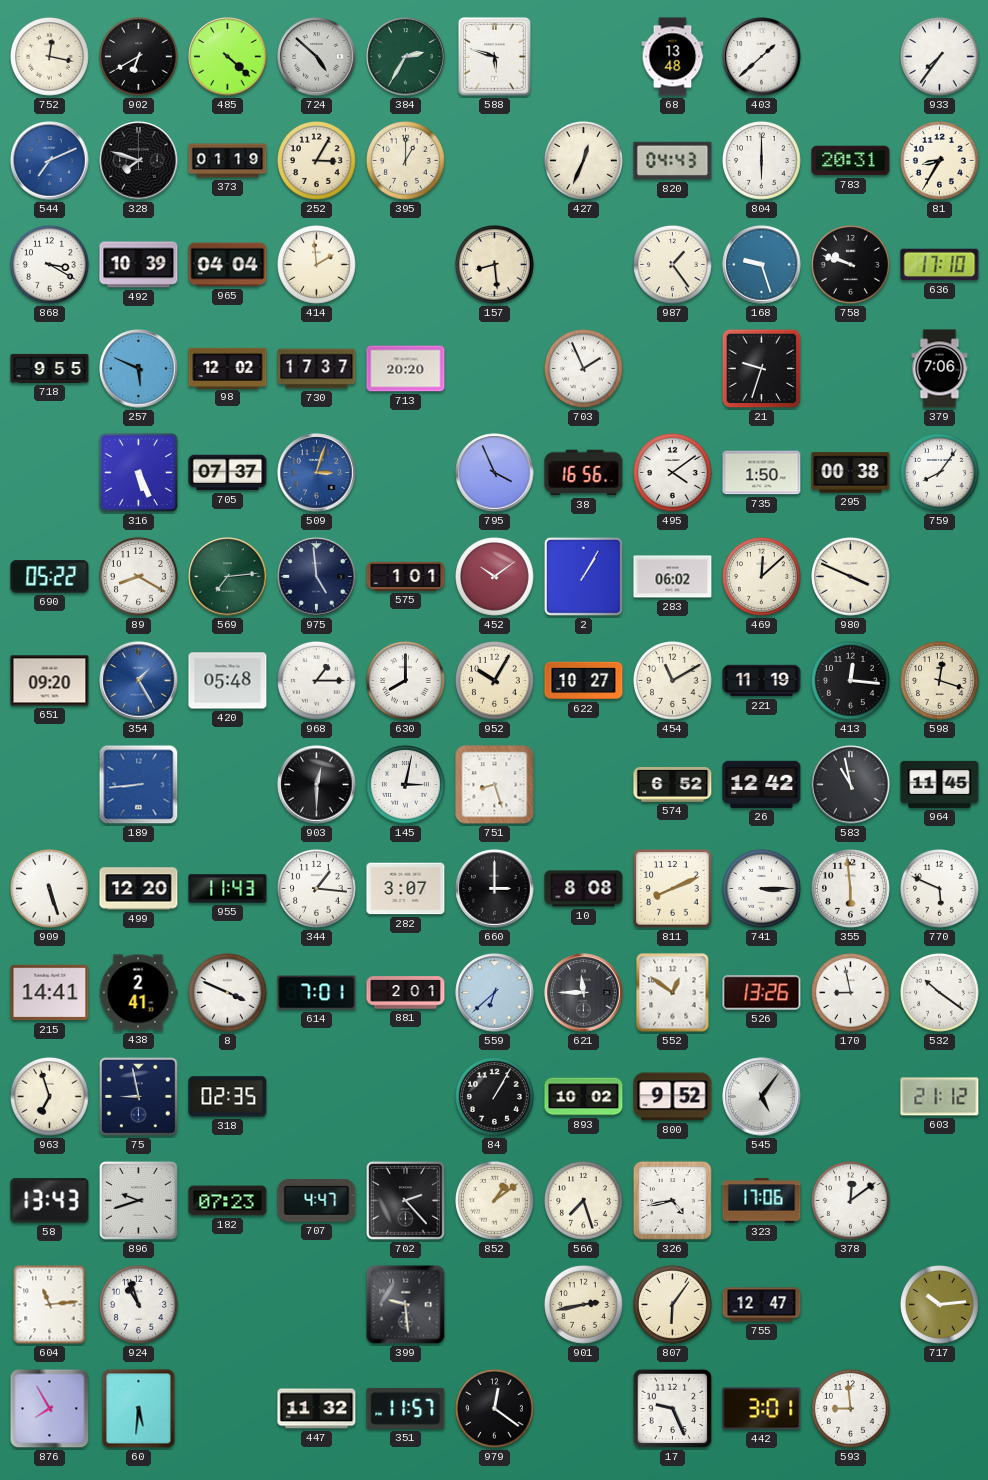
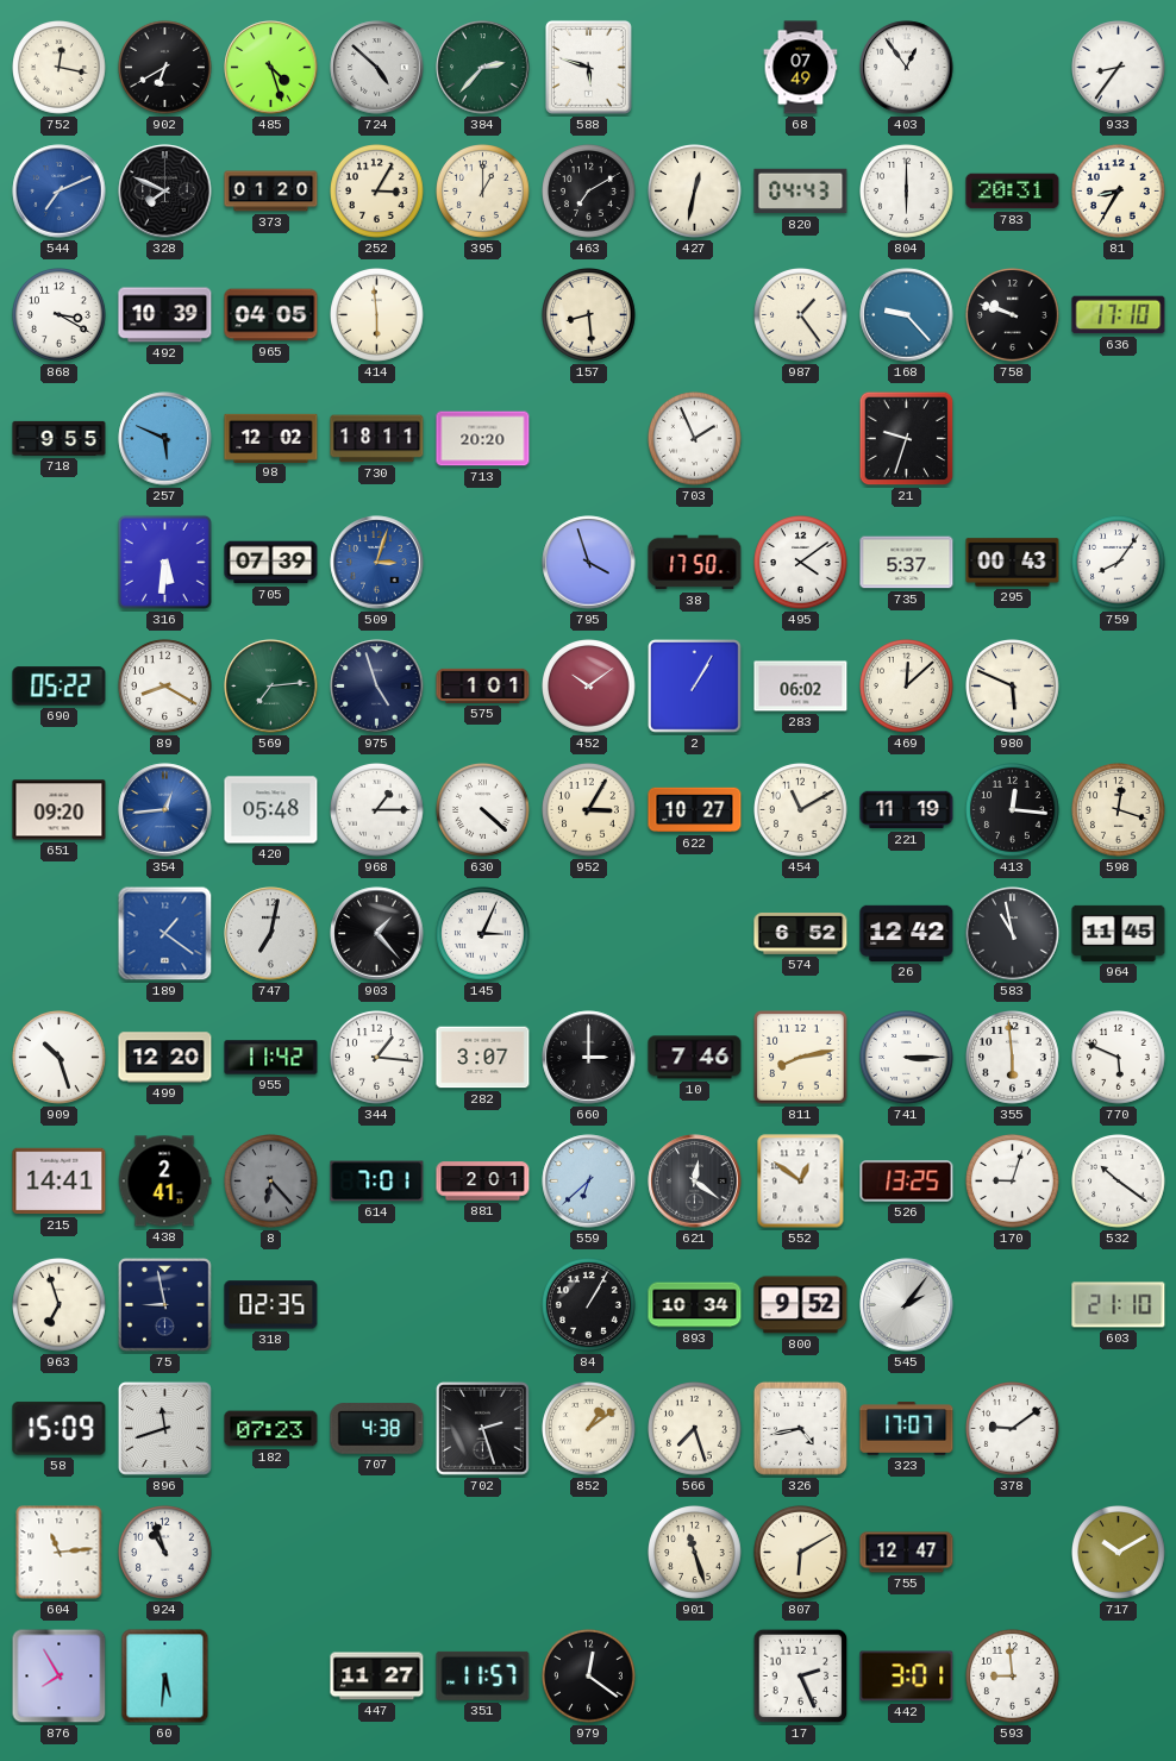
485: 4:22 -> 4:27
384: 2:35 -> 2:37
68: 13:48 -> 07:49
403: 1:38 -> 12:54
933: 7:36 -> 8:36
328: 7:48 -> 7:49
373: 01:19 -> 01:20
463: none -> 7:10
427: 12:34 -> 12:32
965: 04:04 -> 04:05
414: 1:59 -> 5:59
168: 9:27 -> 9:23
730: 17:37 -> 18:11
379: 7:06 -> none
316: 5:26 -> 5:31
705: 07:37 -> 07:39
795: 3:56 -> 3:57
38: 16:56 -> 17:50
735: 1:50 -> 5:37
295: 00:38 -> 00:43
975: 4:59 -> 4:57
980: 3:49 -> 5:49
354: 1:25 -> 12:44
630: 8:00 -> 4:22
952: 10:05 -> 3:05
189: 8:44 -> 1:21
747: none -> 7:02
903: 12:30 -> 1:23
145: 3:02 -> 3:04
751: 8:27 -> none
909: 5:27 -> 10:27
955: 11:43 -> 11:42
10: 8:08 -> 7:46
811: 8:11 -> 8:13
8: 3:49 -> 6:23
8 dial: white -> grey
621: 11:45 -> 12:21
526: 13:26 -> 13:25
170: 8:58 -> 9:03
893: 10:02 -> 10:34
545: 5:06 -> 2:06
603: 21:12 -> 21:10
58: 13:43 -> 15:09
896: 9:42 -> 11:42
707: 4:47 -> 4:38
702: 2:23 -> 2:27
323: 17:06 -> 17:07
378: 12:09 -> 9:09
399: 9:29 -> none
901: 2:43 -> 11:27
807: 6:06 -> 6:10
717: 10:14 -> 10:10
447: 11:32 -> 11:27
17: 9:26 -> 2:26
